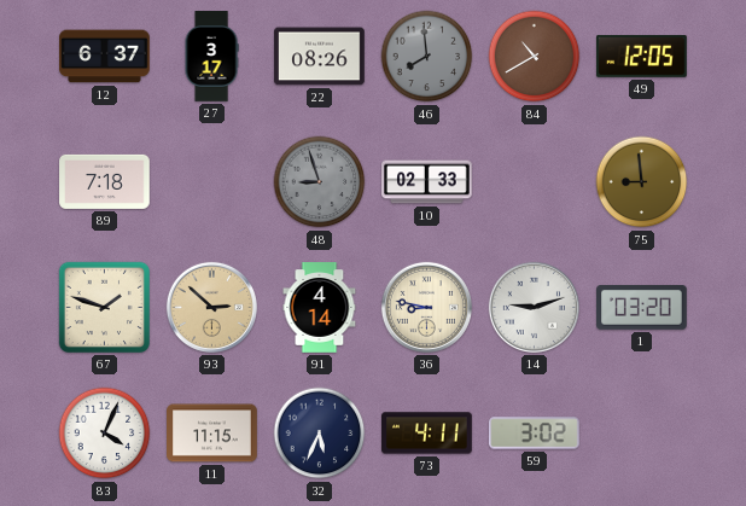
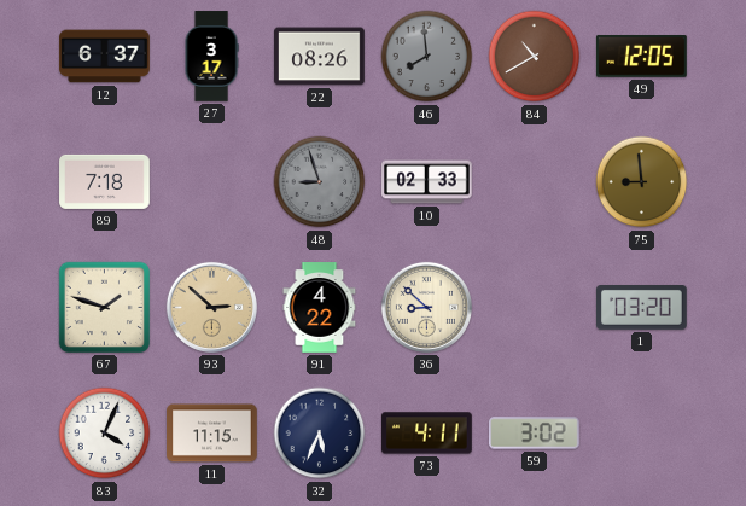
91: 4:14 -> 4:22
36: 8:47 -> 8:52
14: 9:12 -> none
